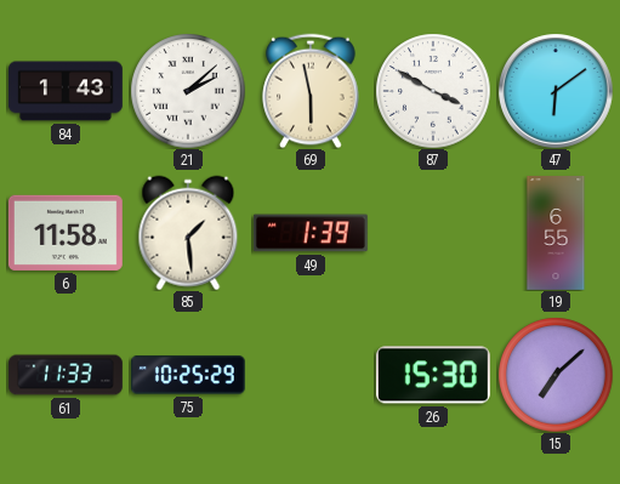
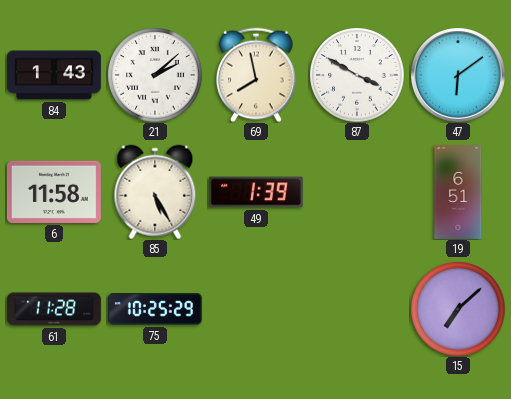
69: 5:58 -> 7:58
85: 1:29 -> 5:25
19: 6:55 -> 6:51
61: 11:33 -> 11:28
26: 15:30 -> none
